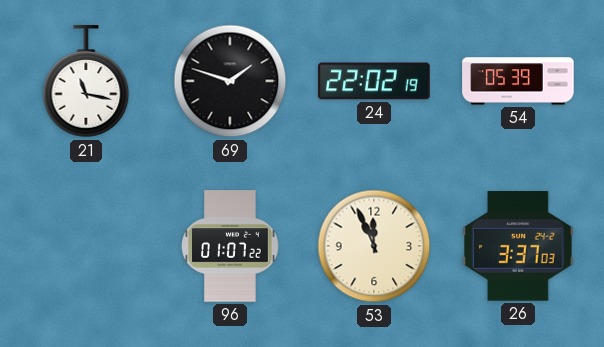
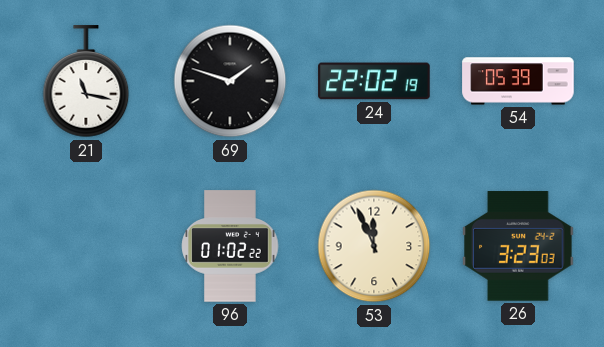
96: 01:07 -> 01:02
26: 3:37 -> 3:23
